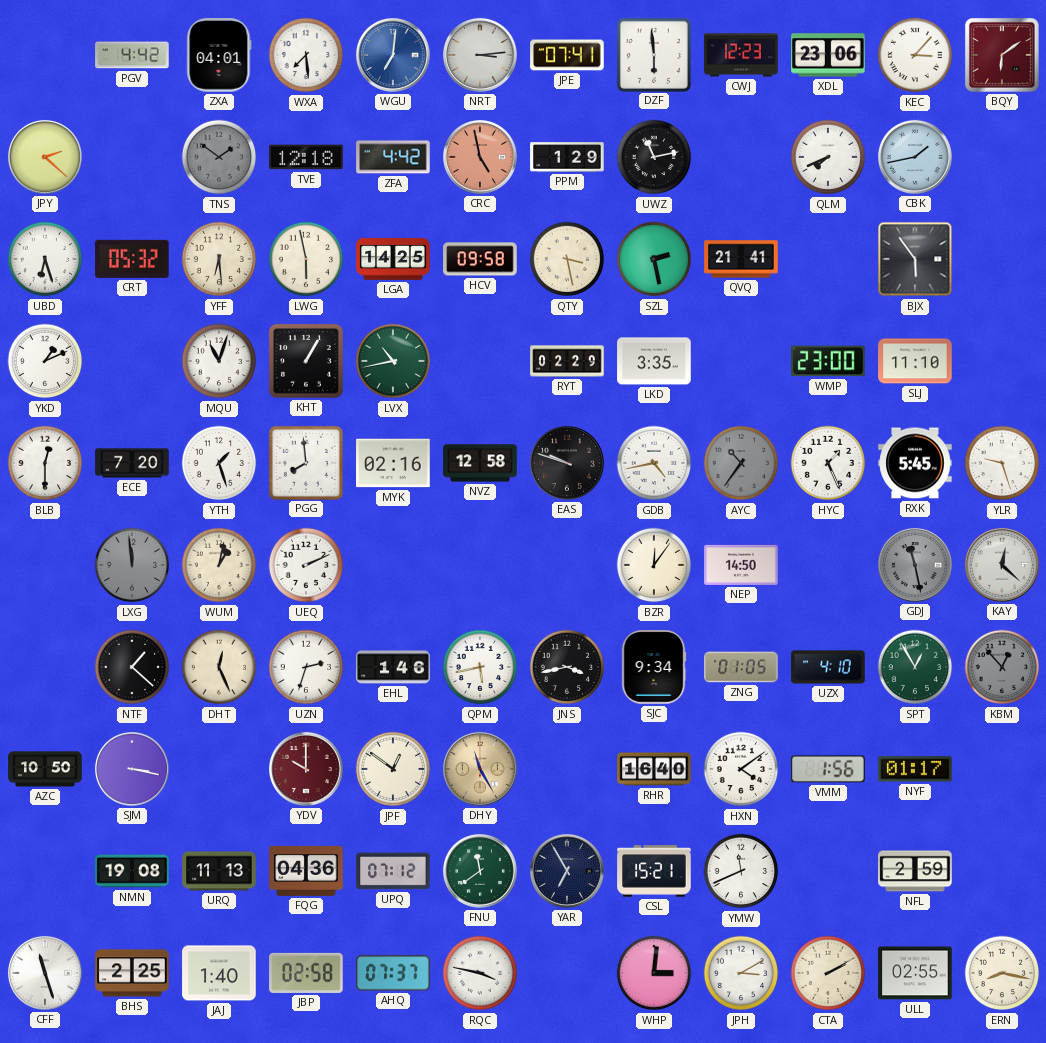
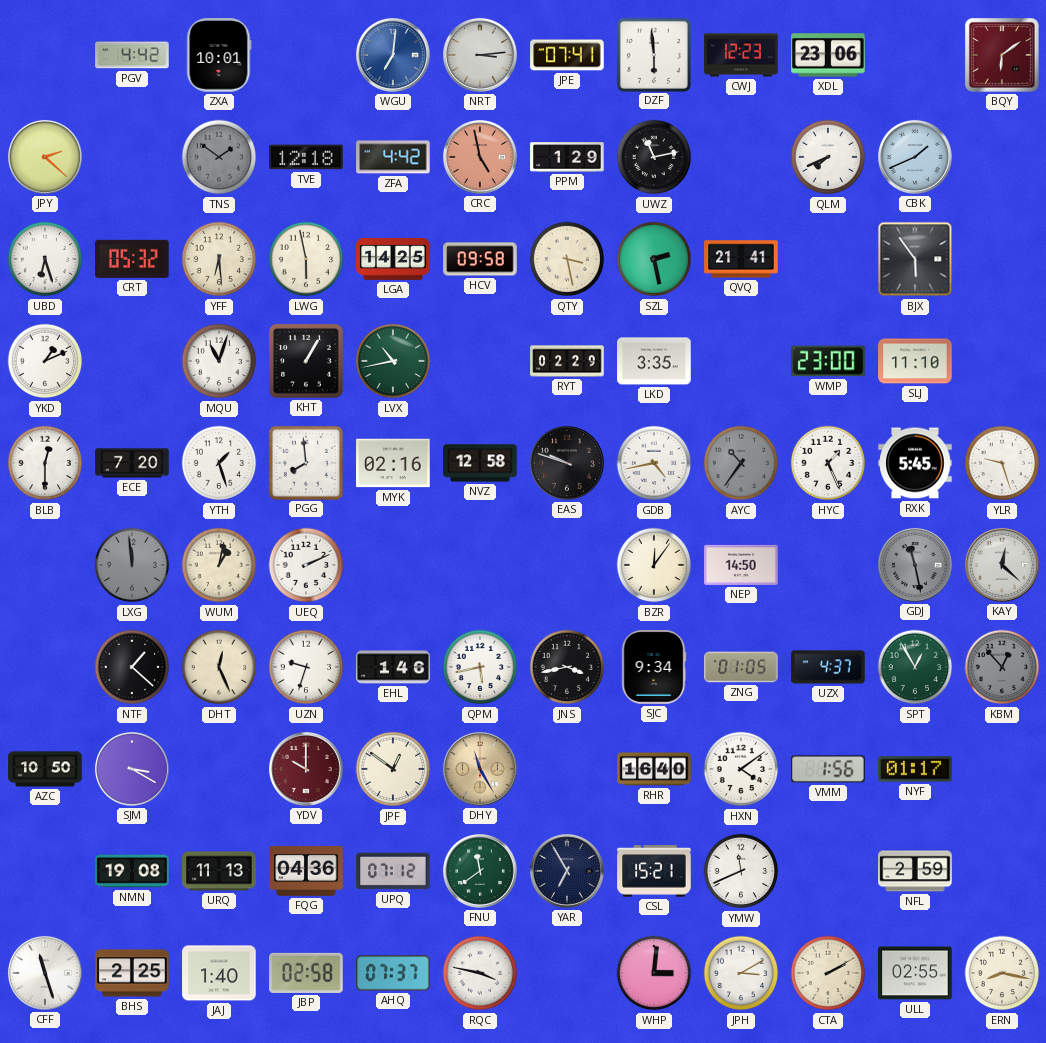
ZXA: 04:01 -> 10:01
WXA: 7:29 -> none
KEC: 3:07 -> none
CBK: 1:43 -> 1:41
UZN: 2:33 -> 9:33
UZX: 4:10 -> 4:37
SJM: 3:17 -> 3:20
